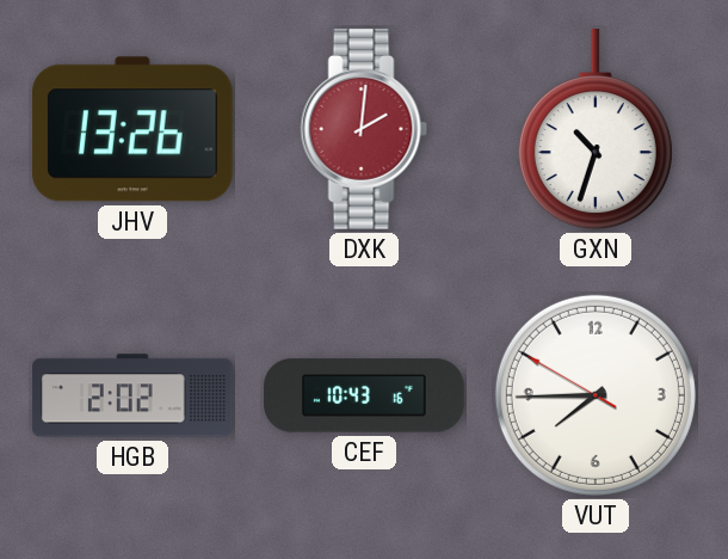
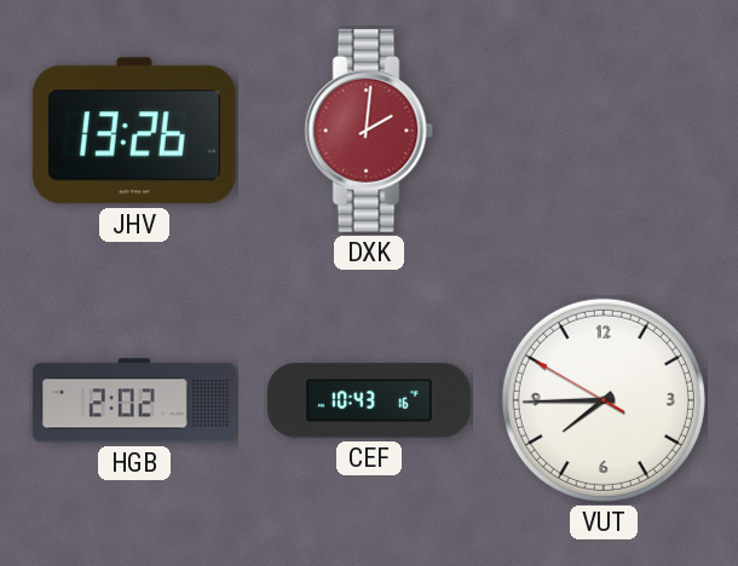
GXN: 10:33 -> none
